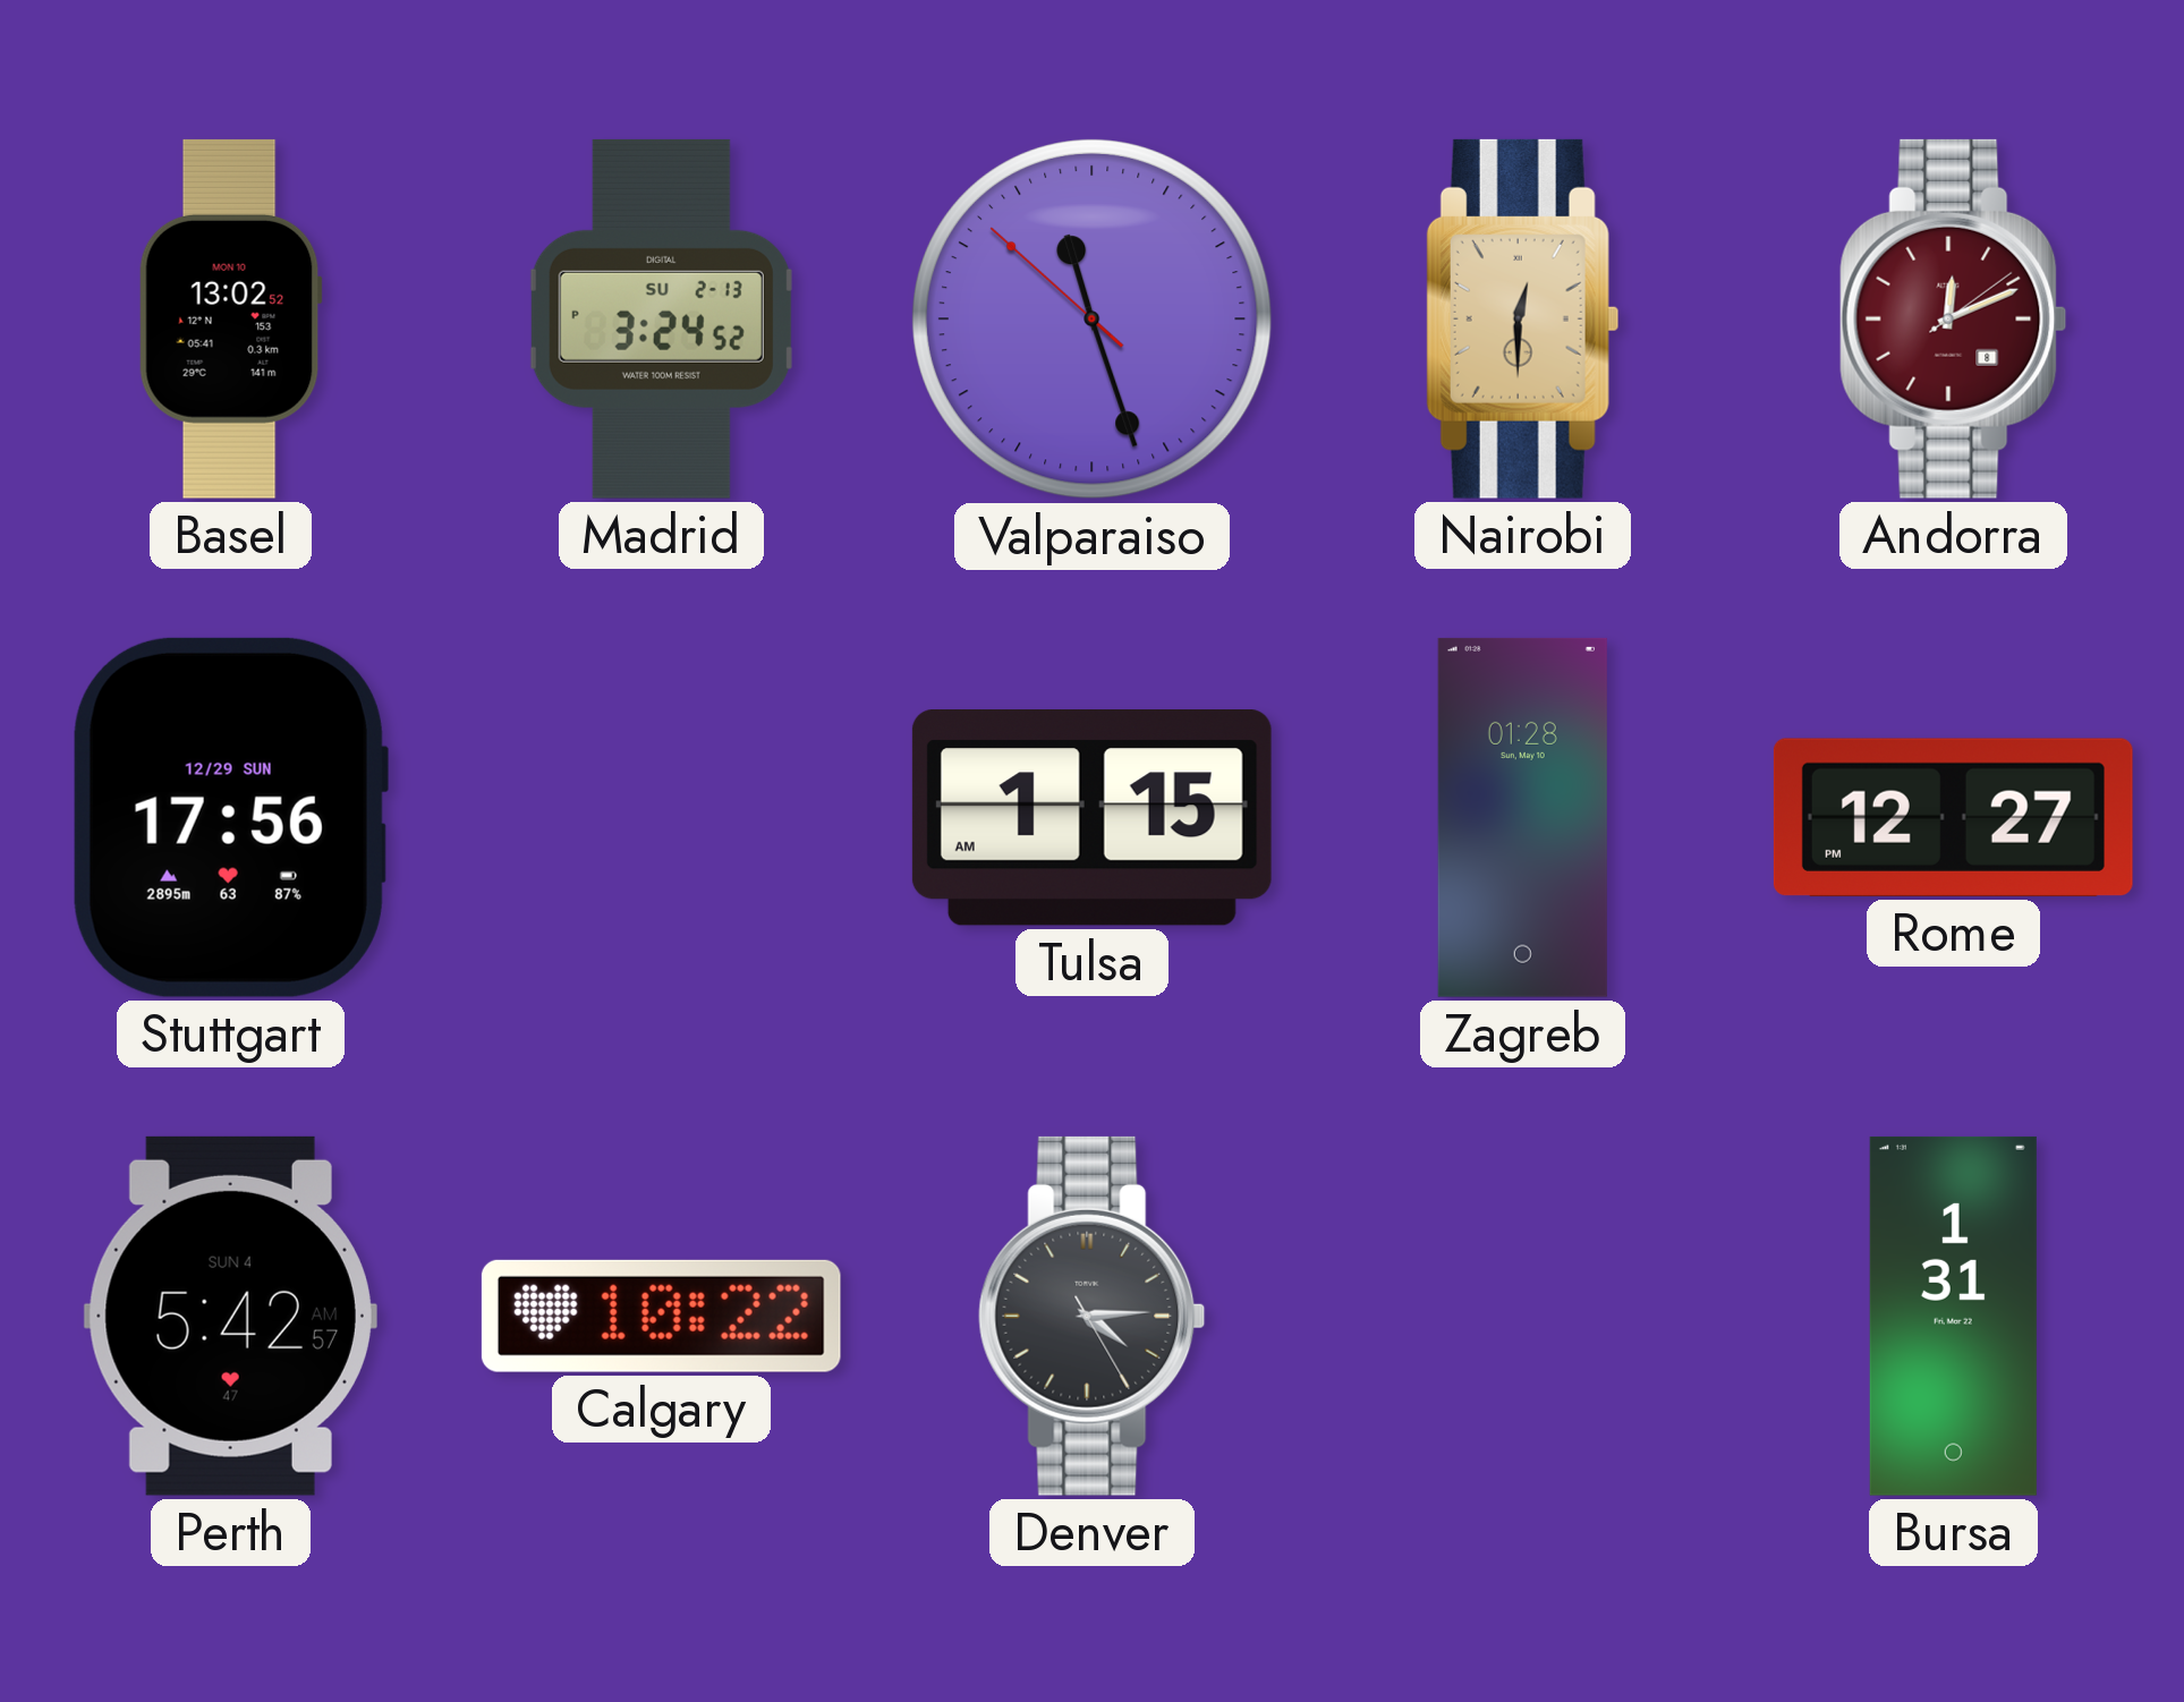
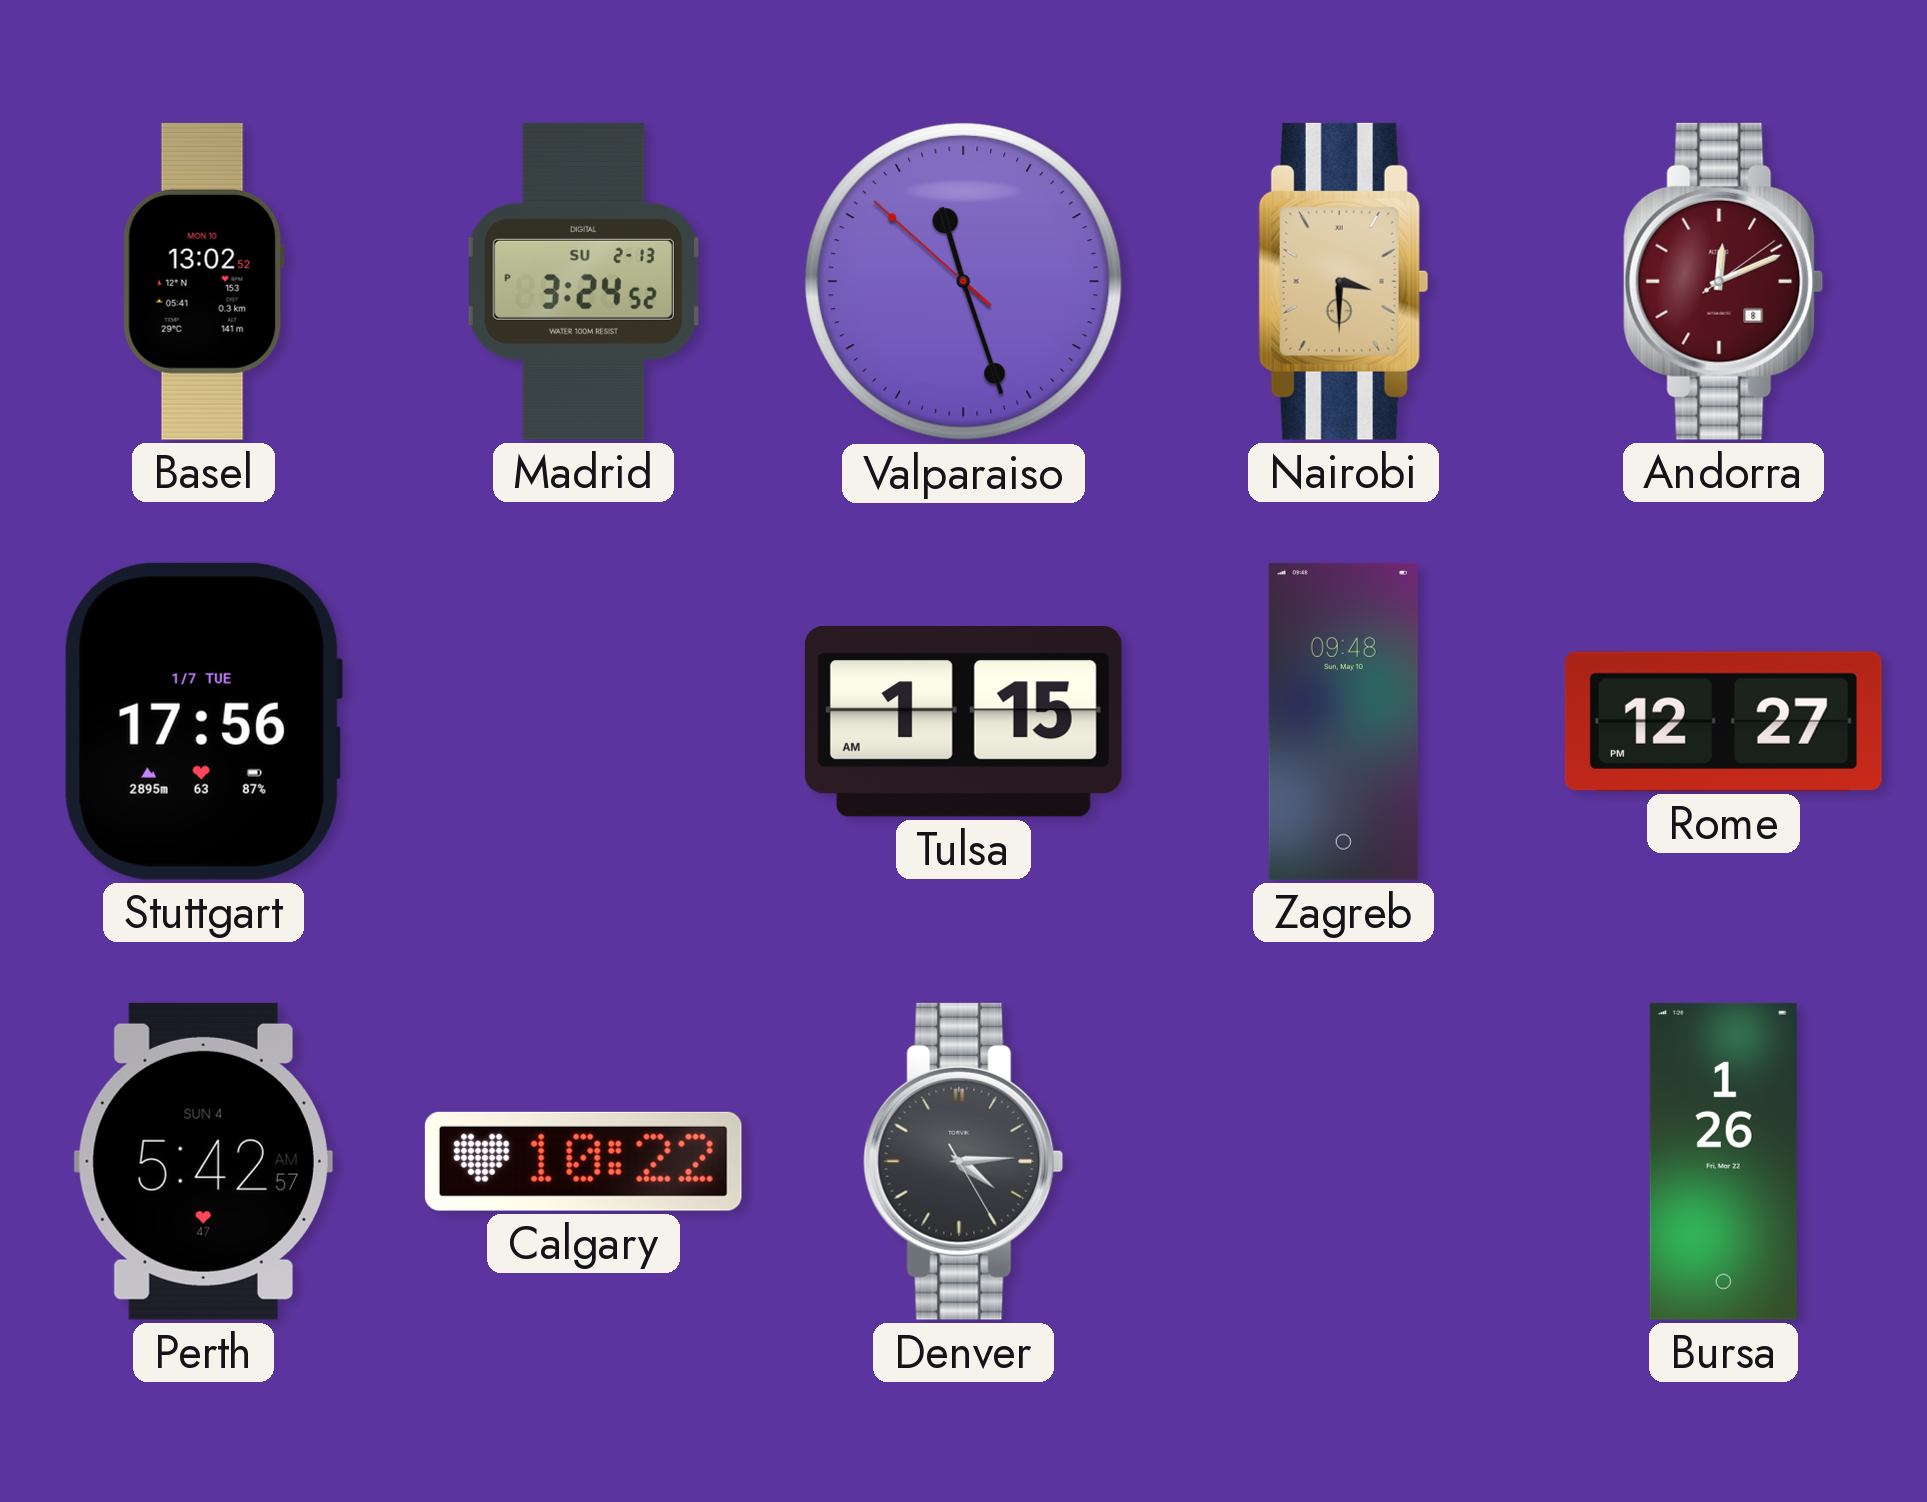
Nairobi: 12:30 -> 3:30
Stuttgart date: 12/29 SUN -> 1/7 TUE
Zagreb: 01:28 -> 09:48
Bursa: 1:31 -> 1:26
